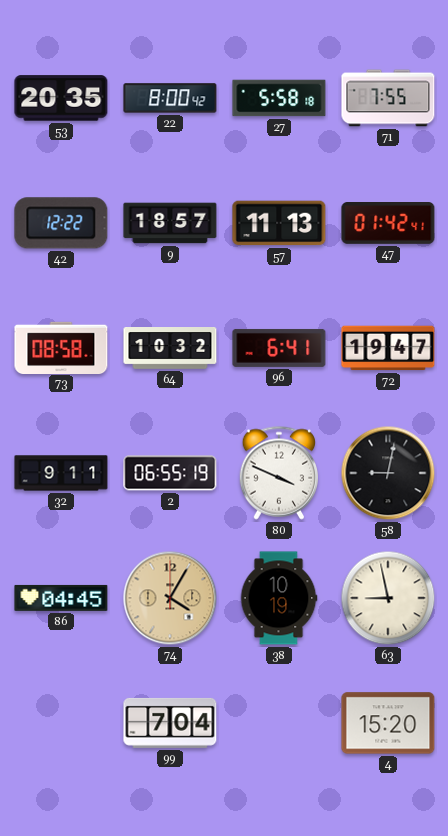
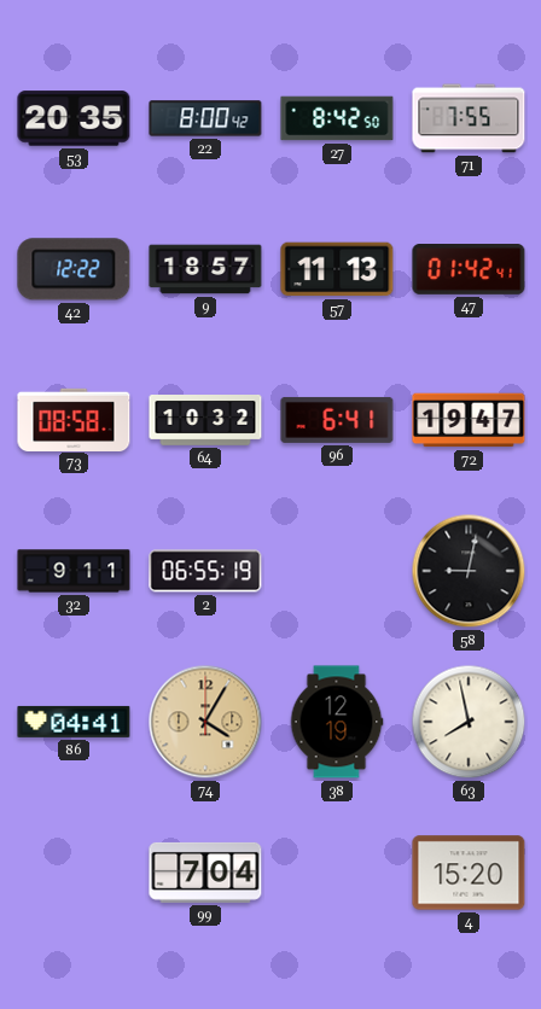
27: 5:58 -> 8:42
80: 3:49 -> none
86: 04:45 -> 04:41
38: 10:19 -> 12:19
63: 8:58 -> 7:58
